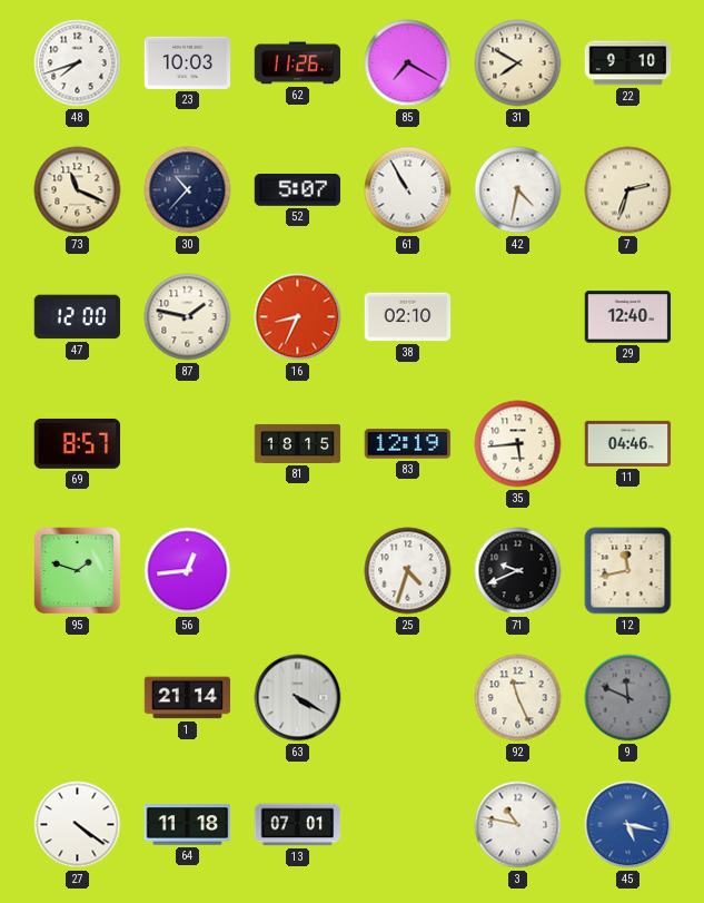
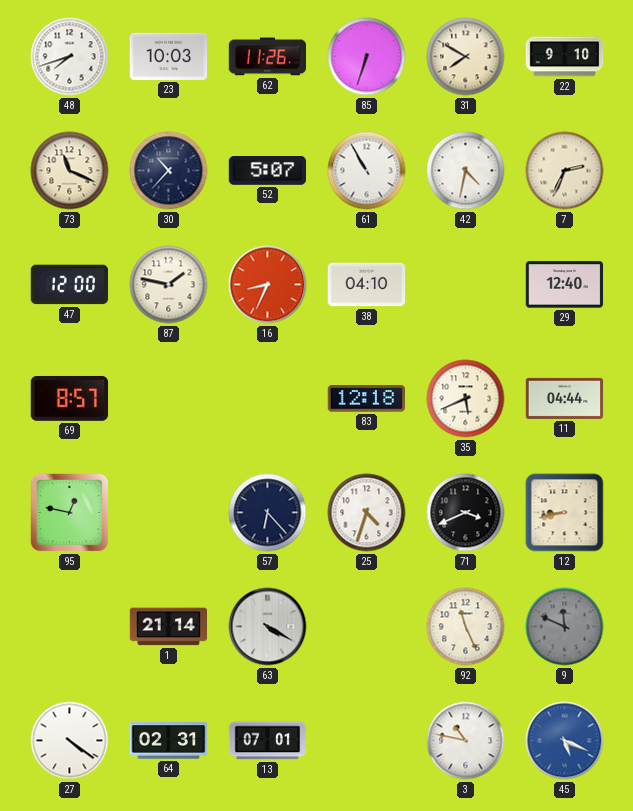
85: 7:20 -> 6:33
7: 2:33 -> 2:34
38: 02:10 -> 04:10
81: 18:15 -> none
83: 12:19 -> 12:18
35: 5:44 -> 5:41
11: 04:46 -> 04:44
95: 1:48 -> 12:47
56: 12:44 -> none
57: none -> 6:23
71: 9:41 -> 3:41
12: 11:43 -> 8:43
64: 11:18 -> 02:31
45: 5:17 -> 5:19
